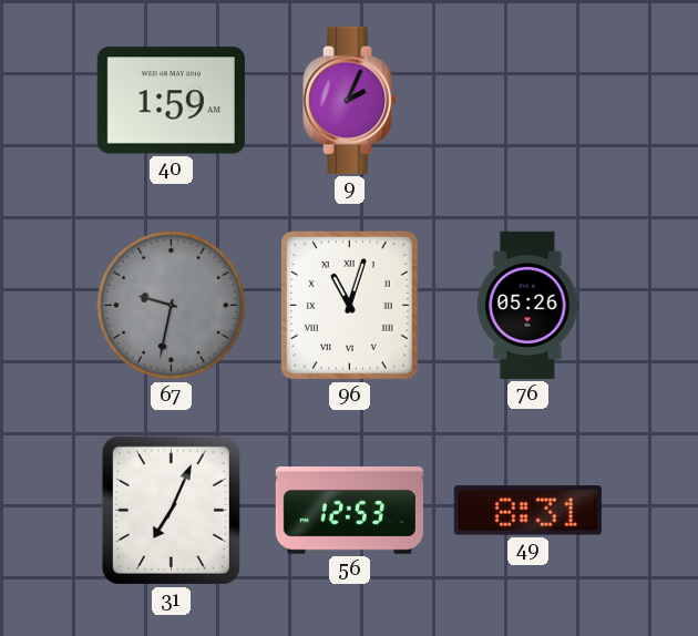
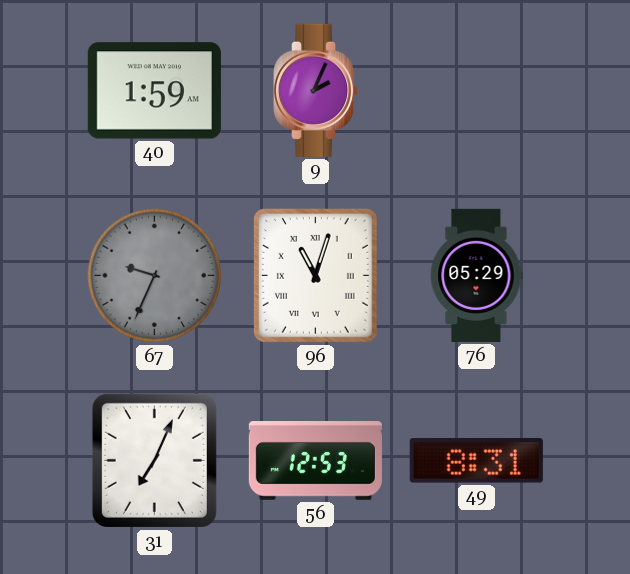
67: 9:32 -> 9:34
76: 05:26 -> 05:29
